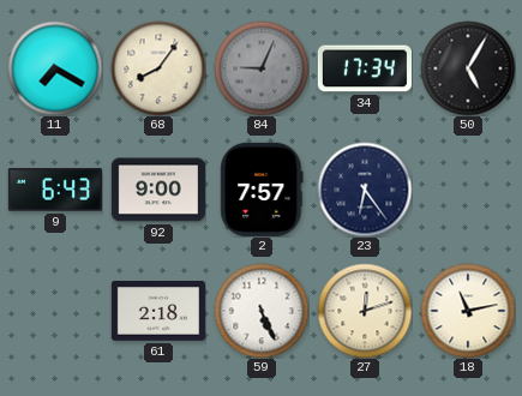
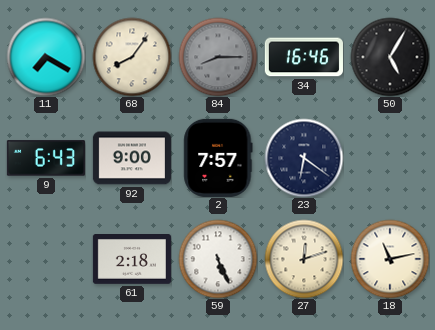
84: 9:04 -> 8:15
34: 17:34 -> 16:46
23: 6:24 -> 6:21
